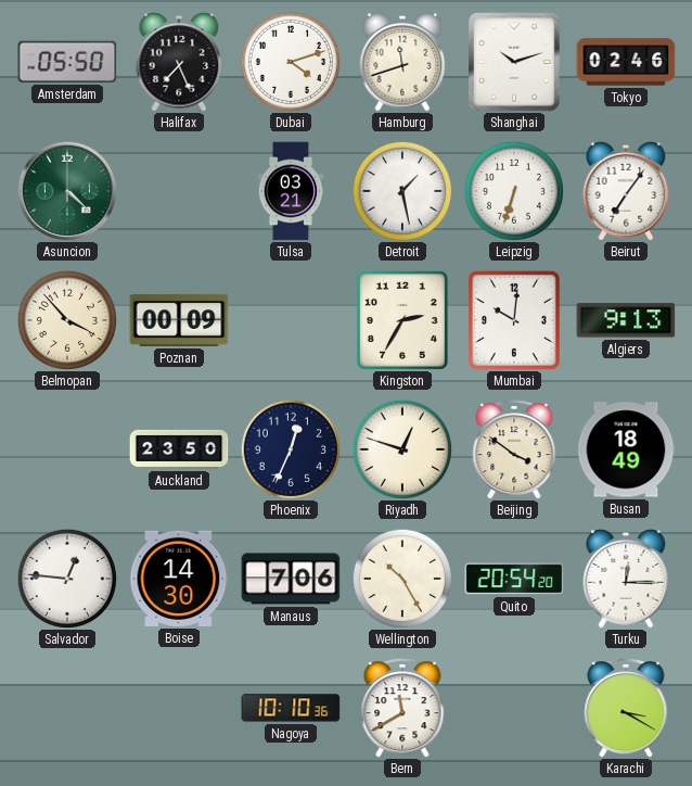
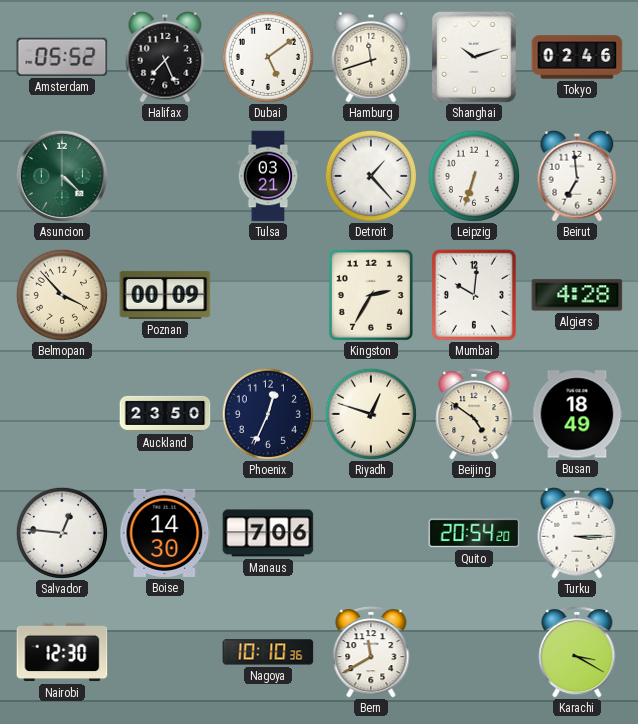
Amsterdam: 05:50 -> 05:52
Dubai: 4:12 -> 5:09
Detroit: 1:28 -> 1:23
Beirut: 7:06 -> 6:59
Algiers: 9:13 -> 4:28
Beijing: 3:51 -> 4:51
Wellington: 10:25 -> none
Turku: 12:15 -> 3:15
Nairobi: none -> 12:30
